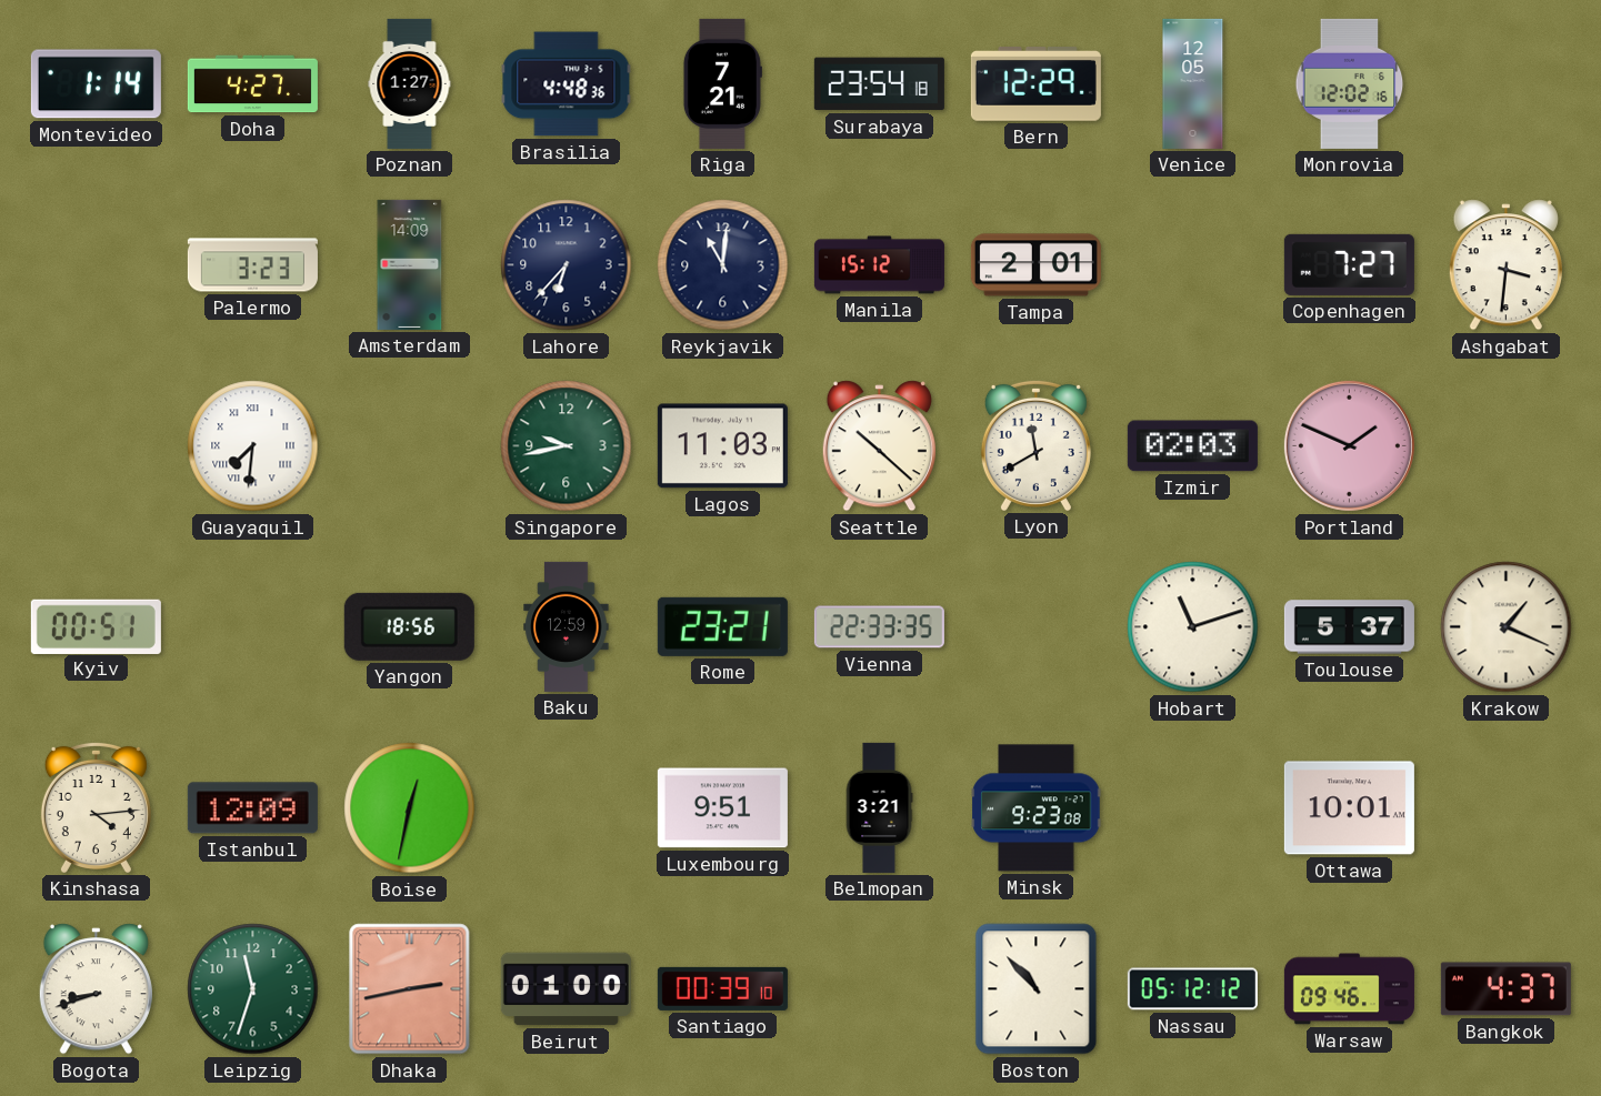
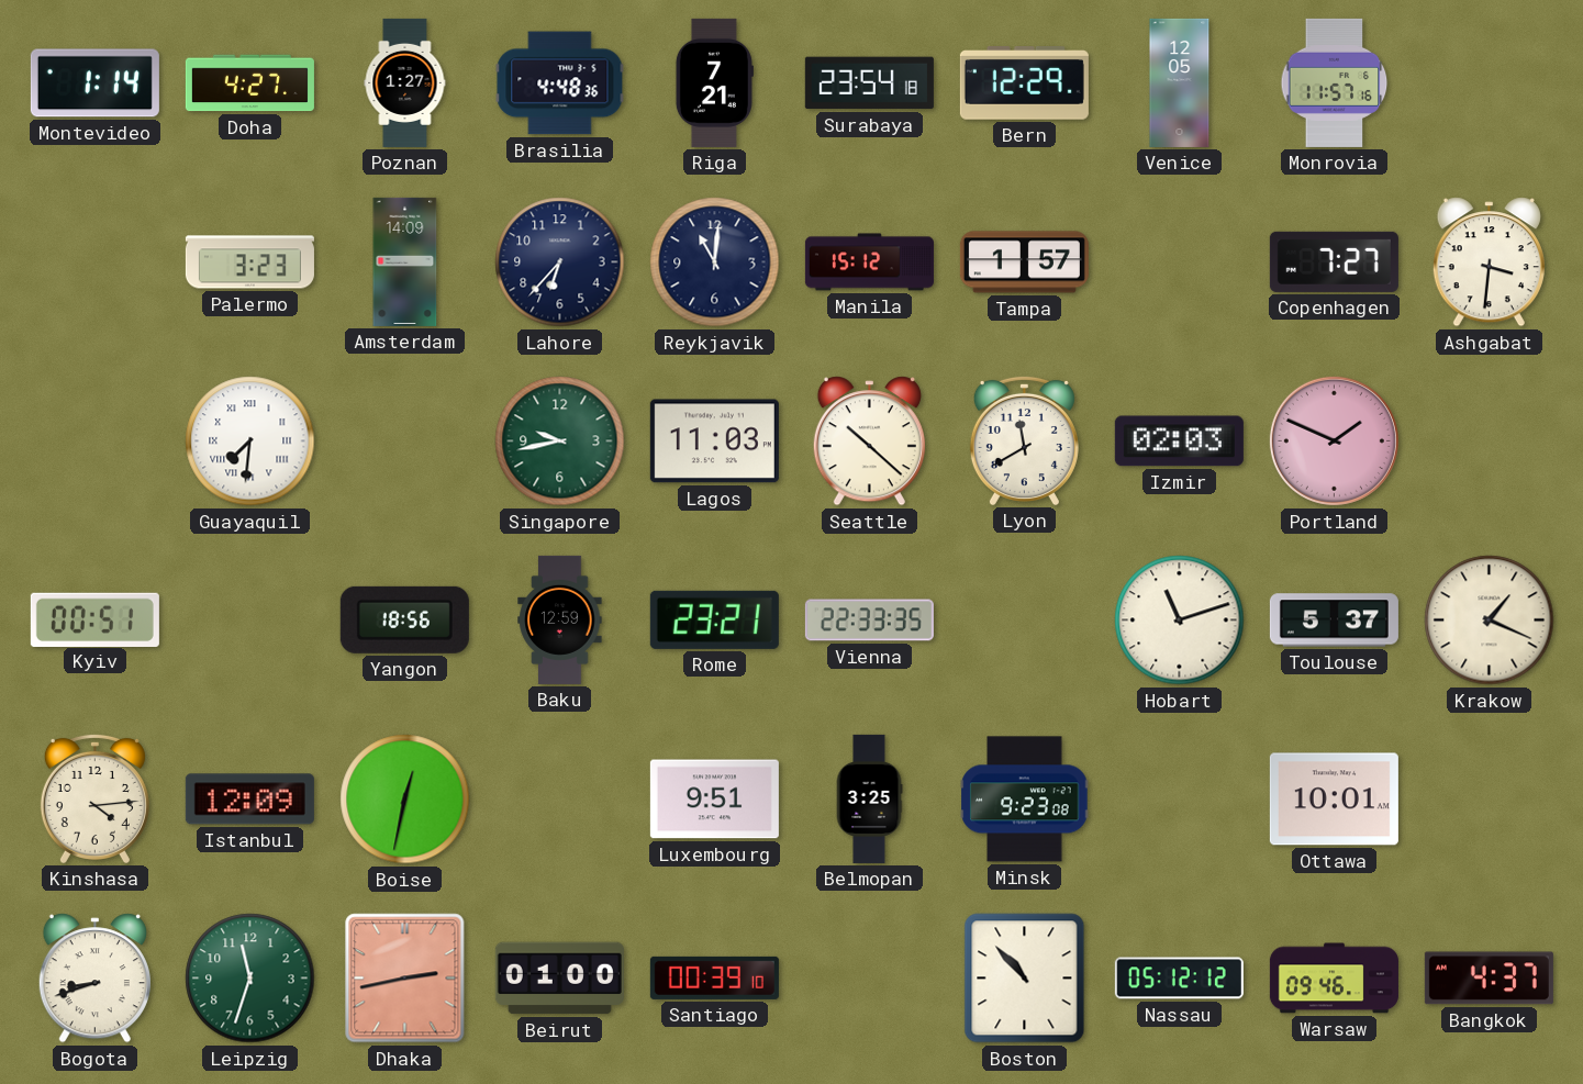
Monrovia: 12:02 -> 11:57
Tampa: 2:01 -> 1:57
Belmopan: 3:21 -> 3:25
